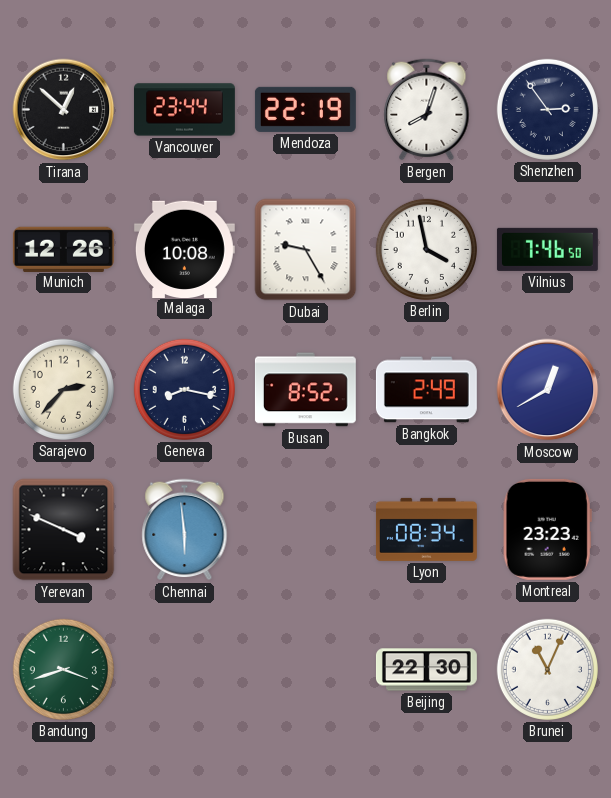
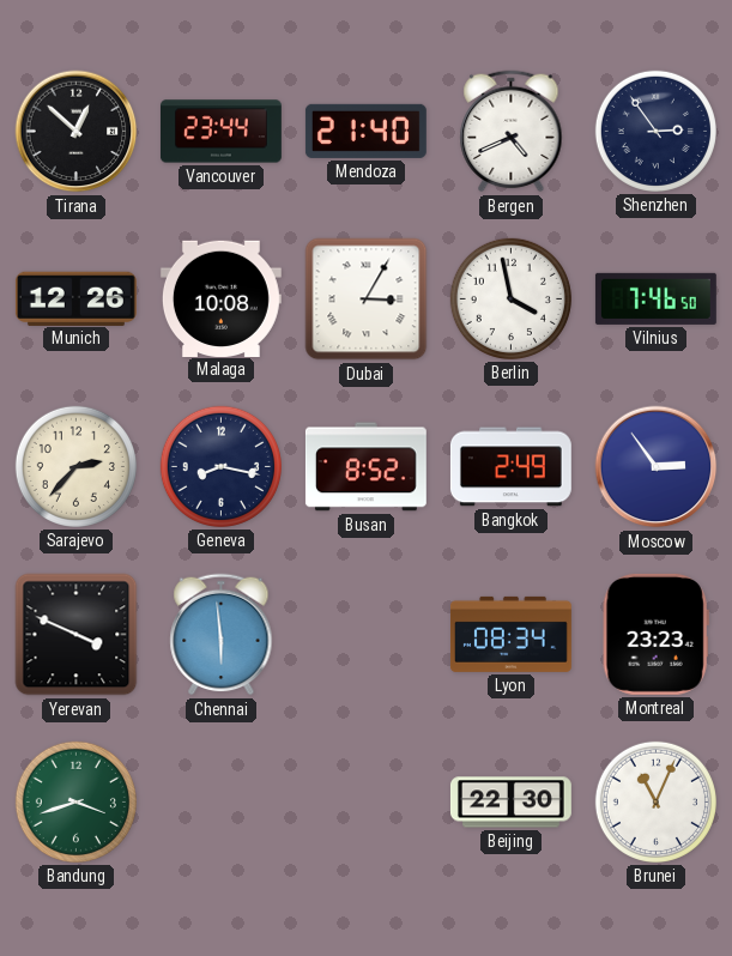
Mendoza: 22:19 -> 21:40
Bergen: 8:03 -> 4:41
Dubai: 9:25 -> 3:05
Moscow: 12:40 -> 2:54
